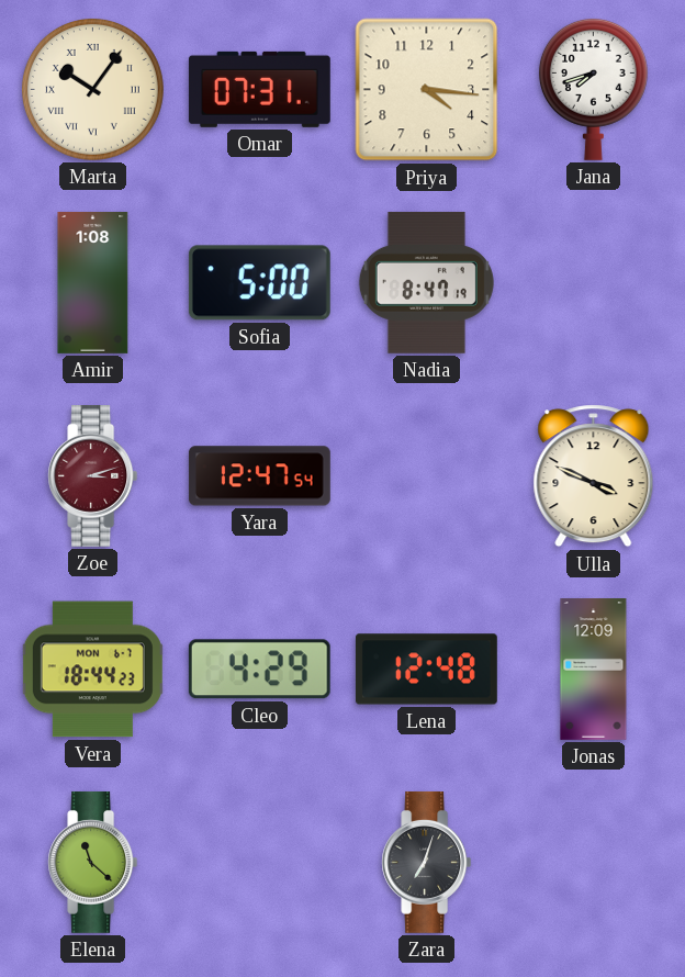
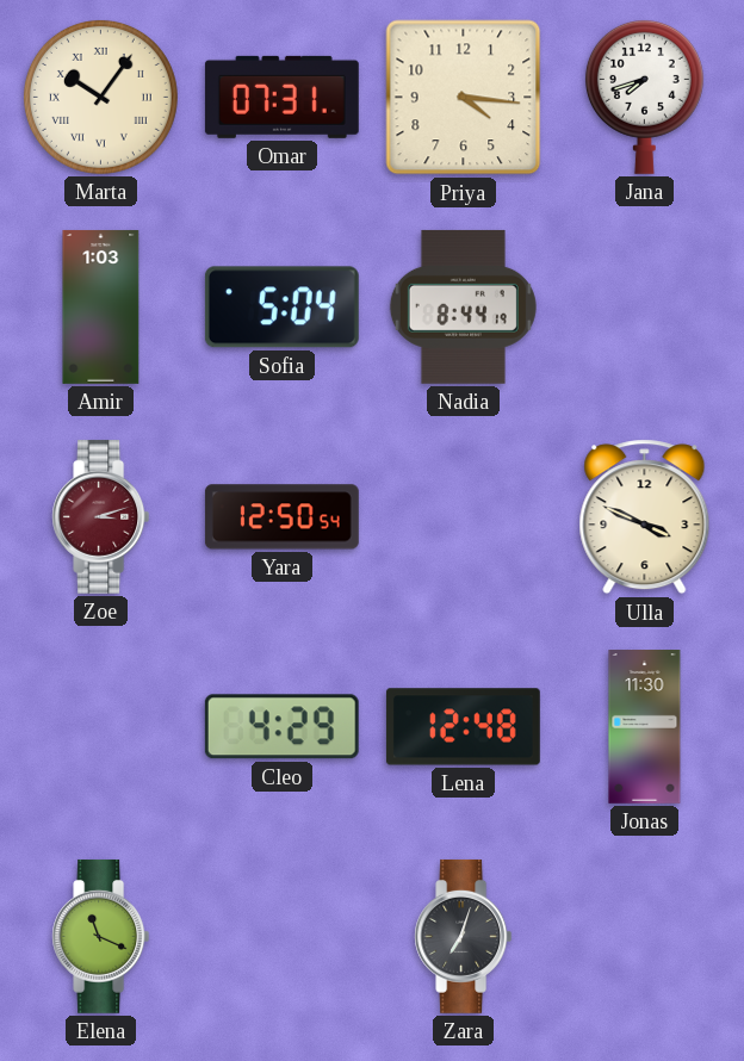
Amir: 1:08 -> 1:03
Sofia: 5:00 -> 5:04
Nadia: 8:47 -> 8:44
Yara: 12:47 -> 12:50
Vera: 18:44 -> none
Jonas: 12:09 -> 11:30
Elena: 11:22 -> 11:19
